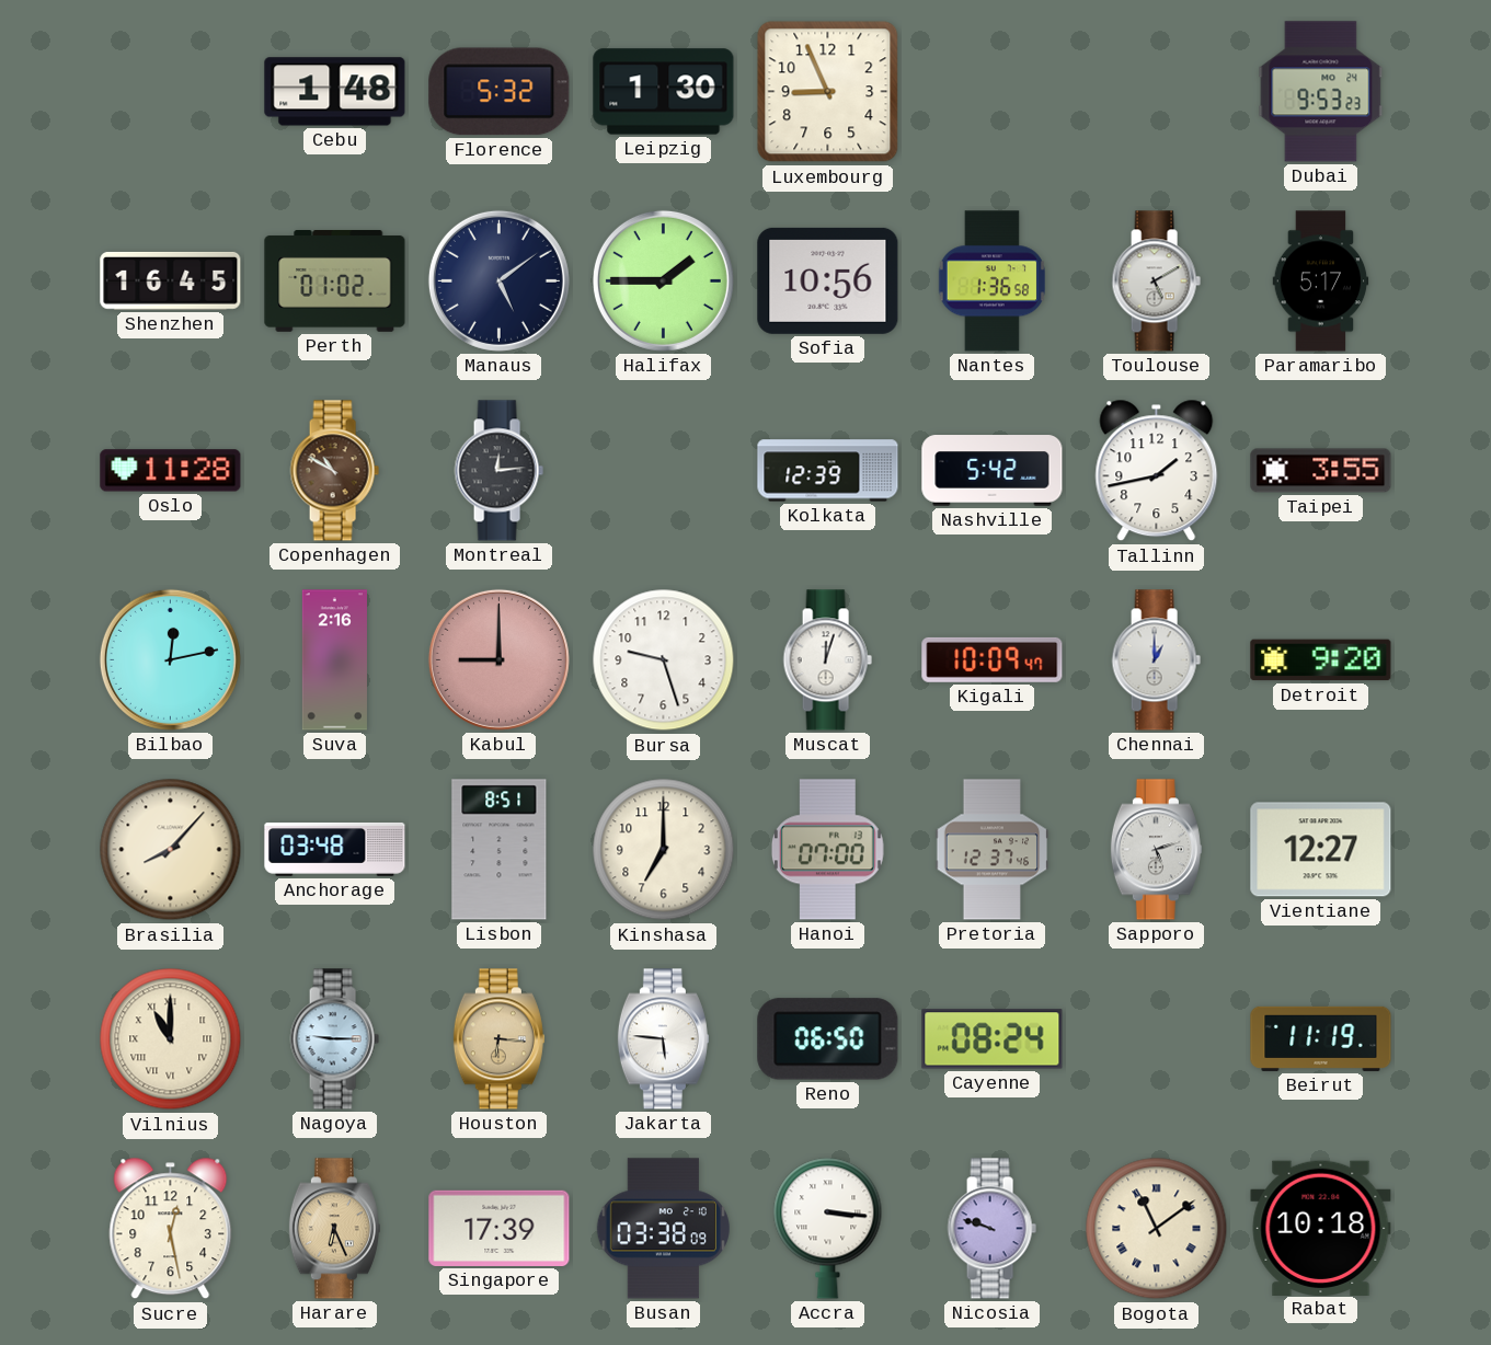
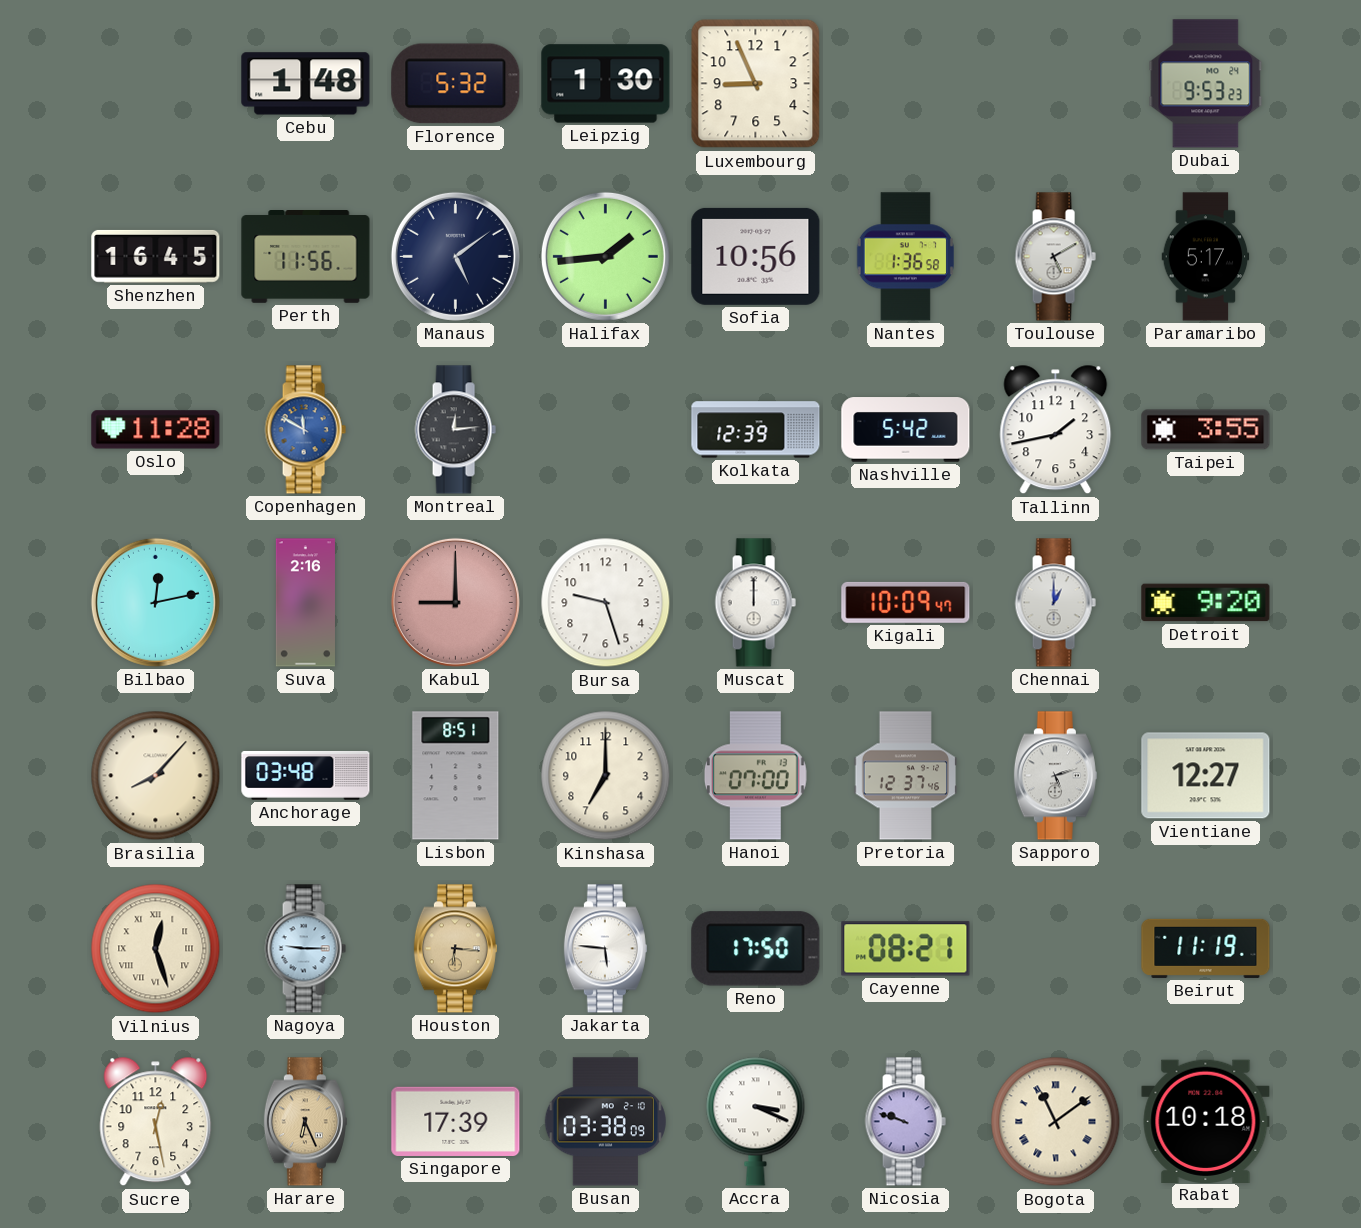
Perth: 01:02 -> 11:56
Halifax: 1:45 -> 1:44
Copenhagen: 10:50 -> 11:50
Copenhagen dial: brown -> blue
Muscat: 12:03 -> 12:00
Vilnius: 11:00 -> 12:27
Reno: 06:50 -> 17:50
Cayenne: 08:24 -> 08:21
Accra: 3:16 -> 3:19
